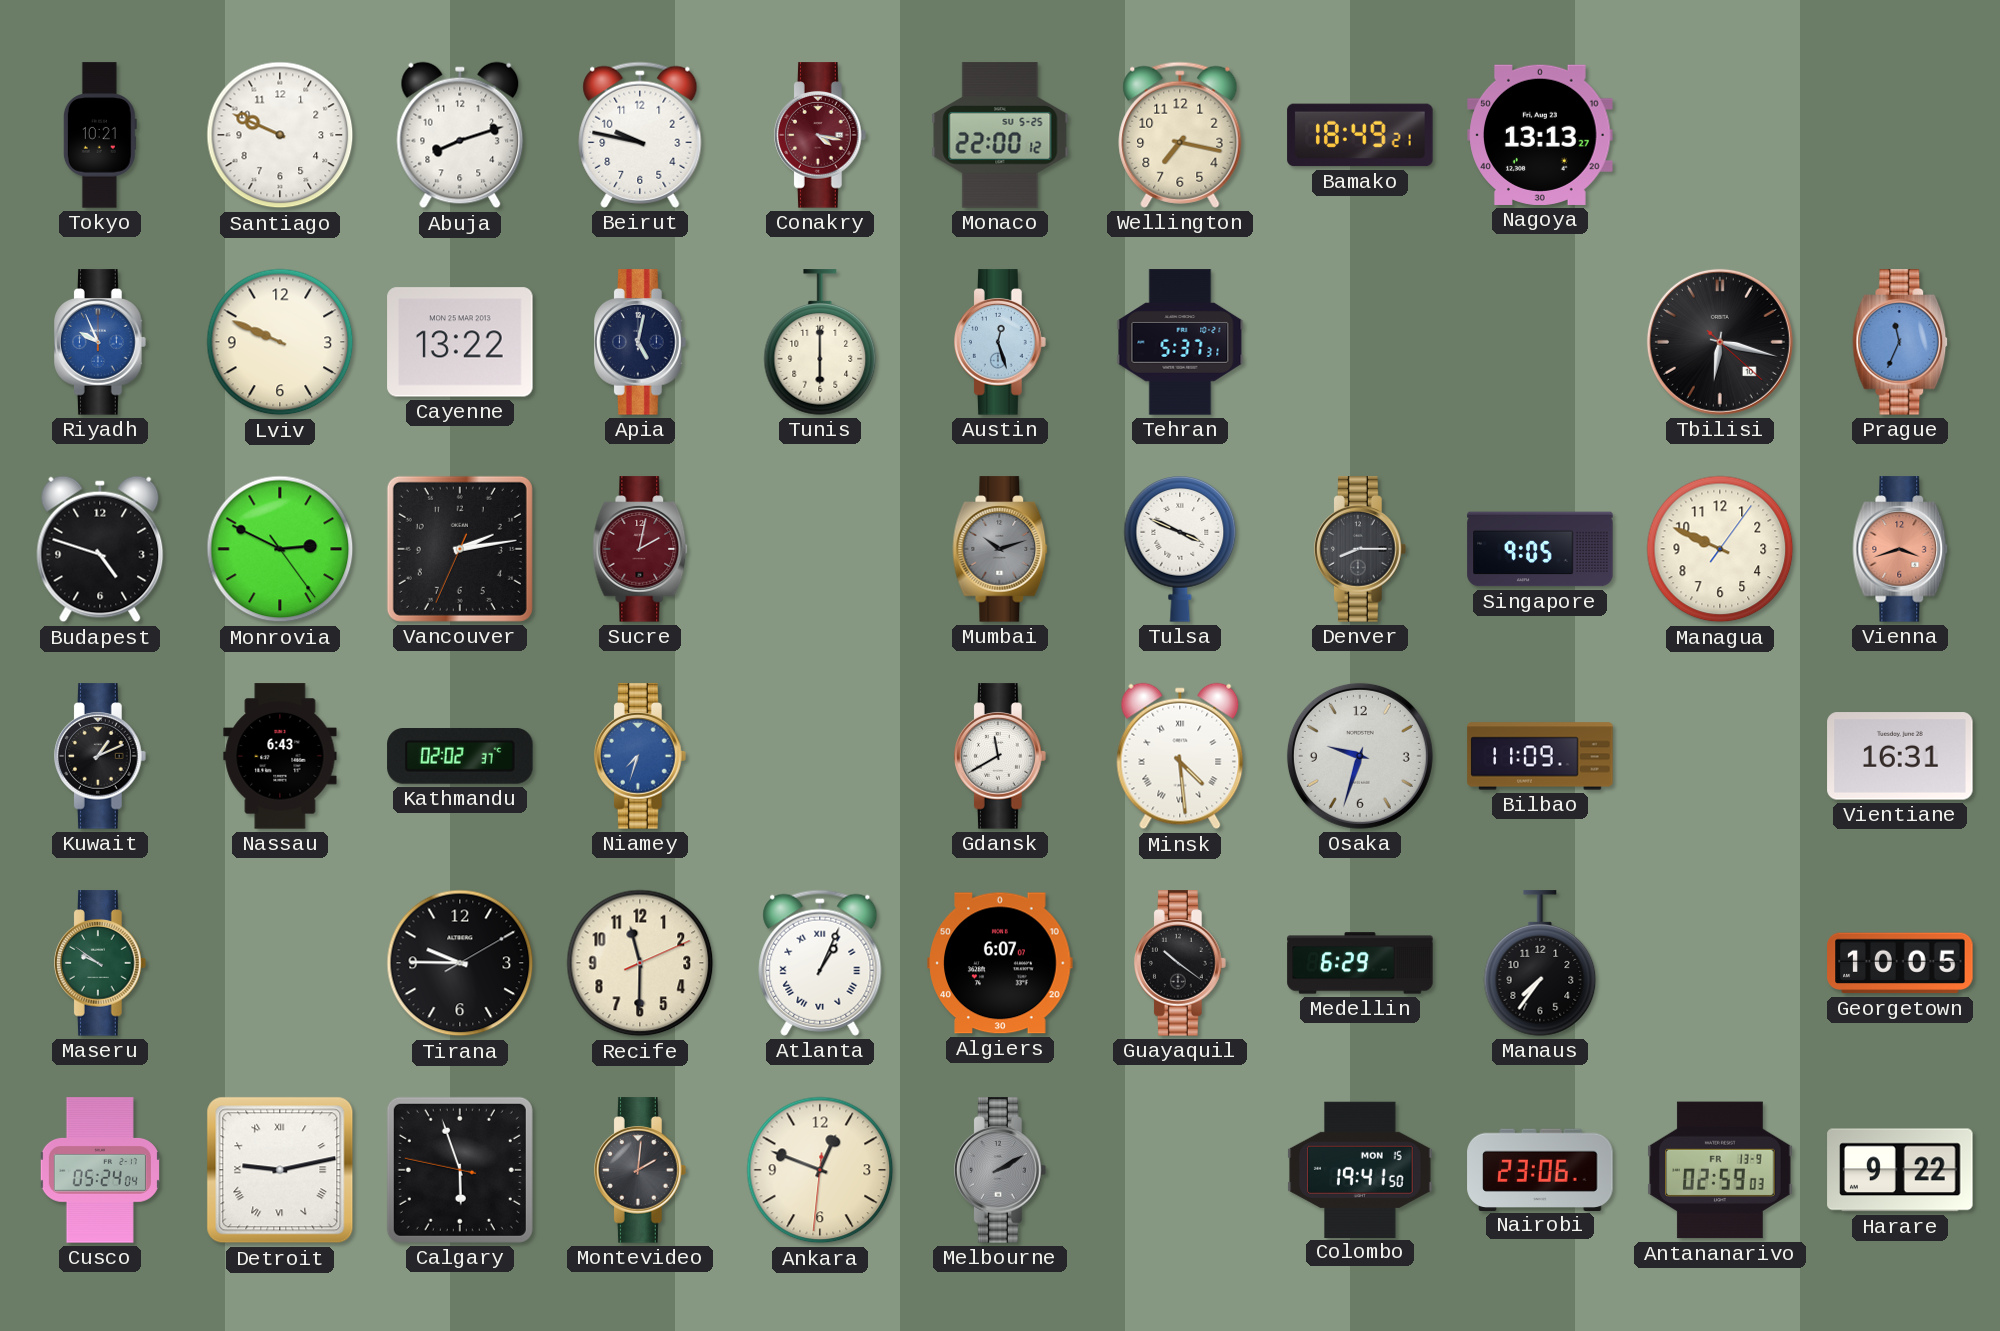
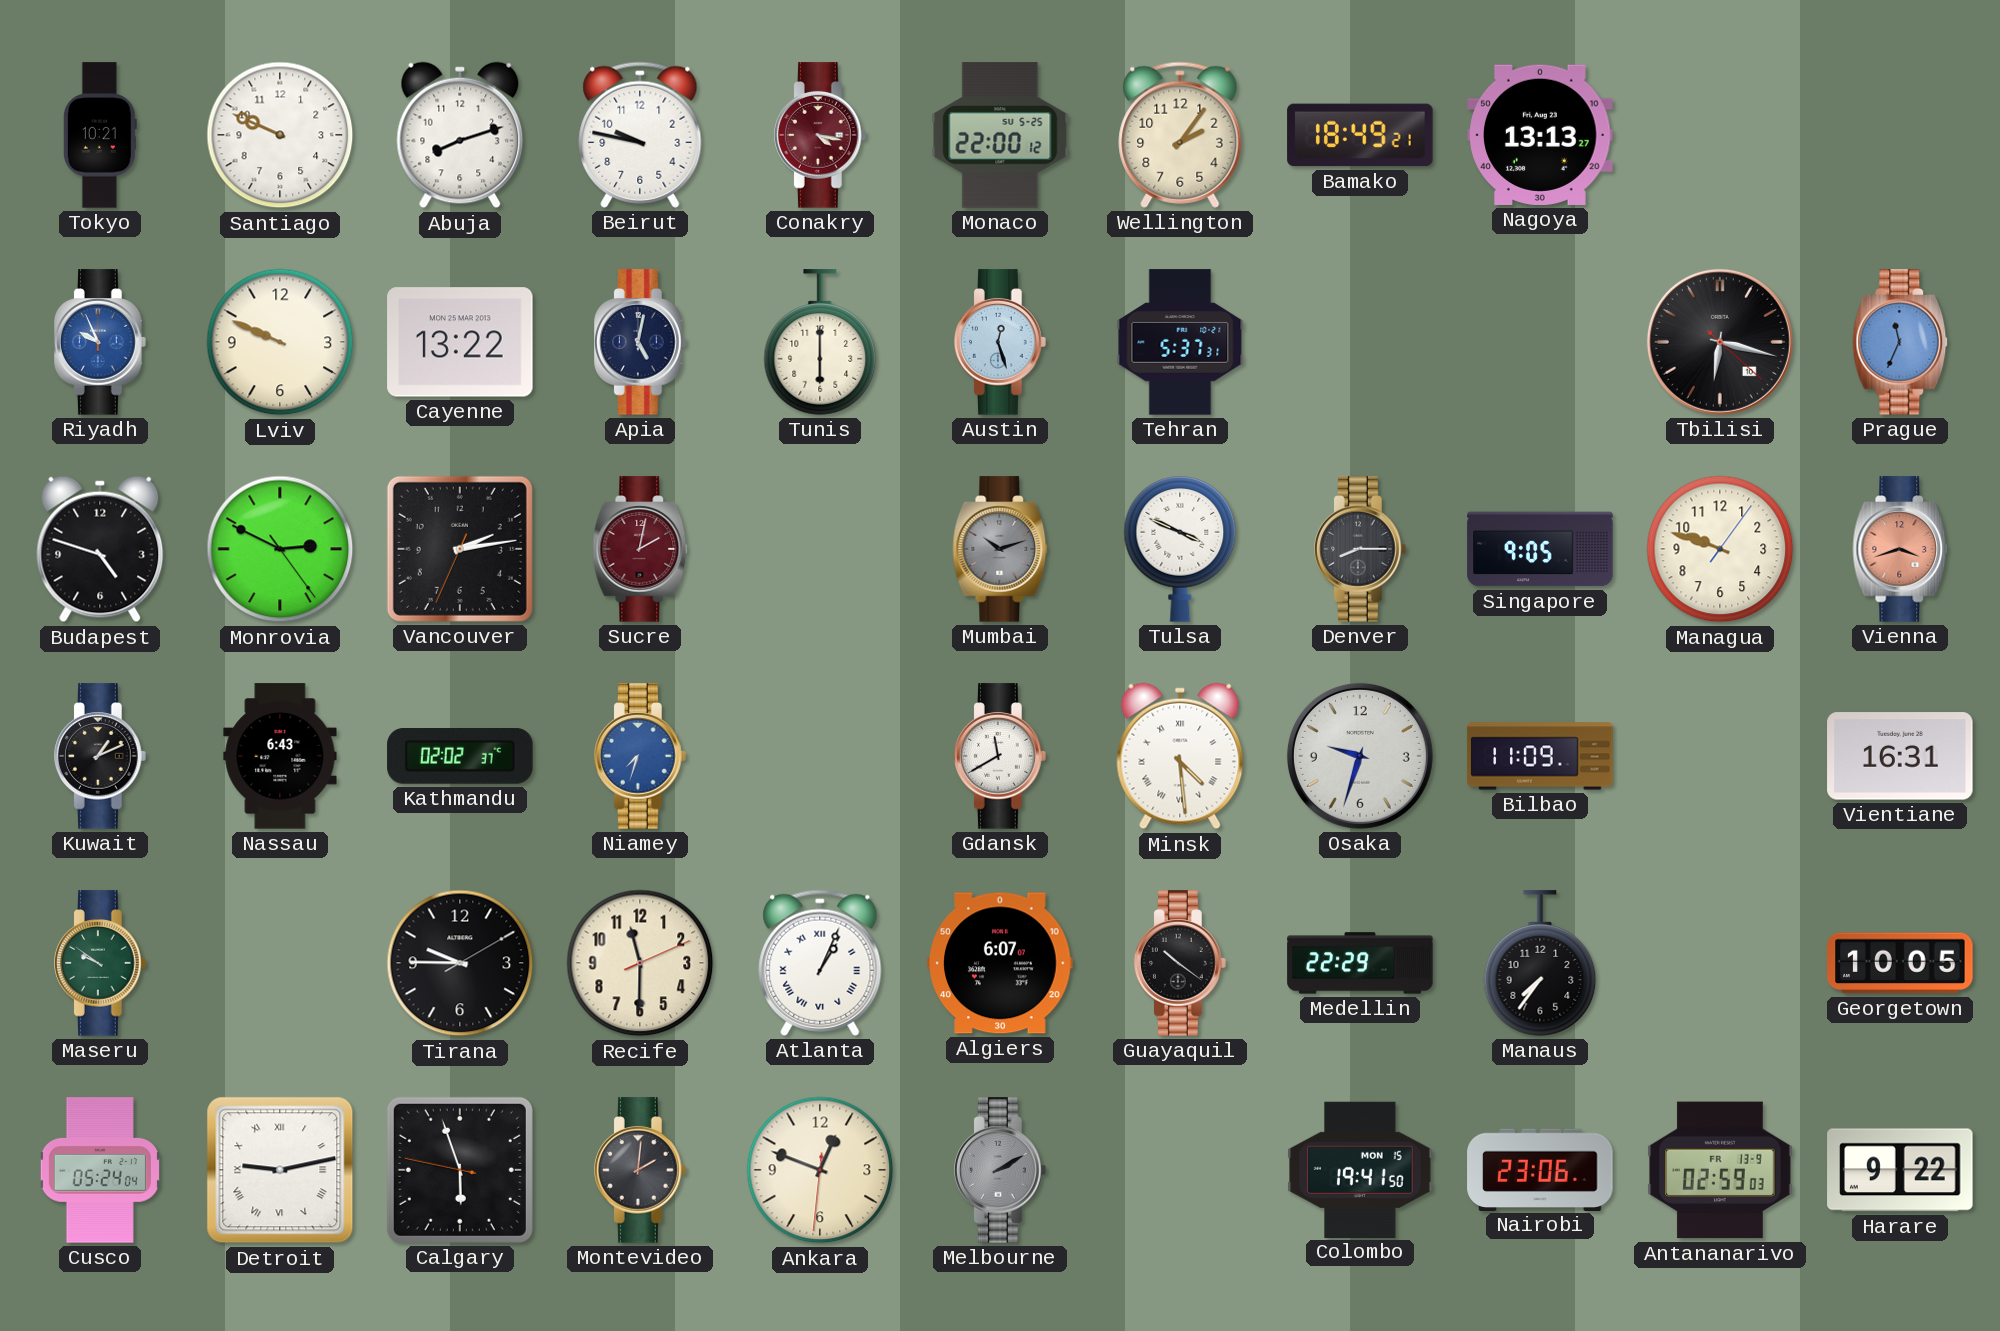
Wellington: 7:17 -> 2:06
Managua: 9:49 -> 9:48
Medellin: 6:29 -> 22:29
